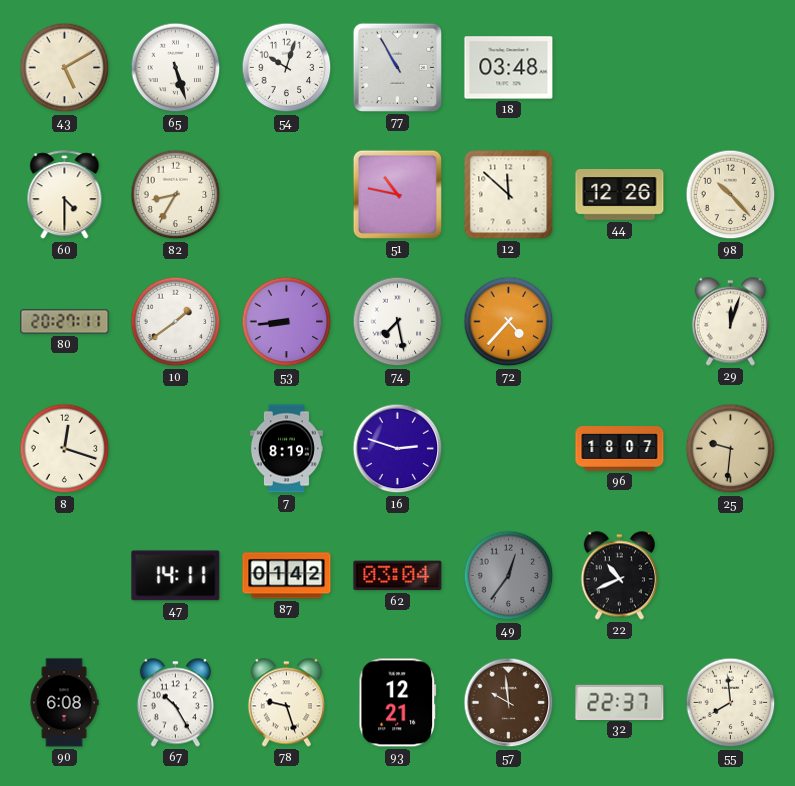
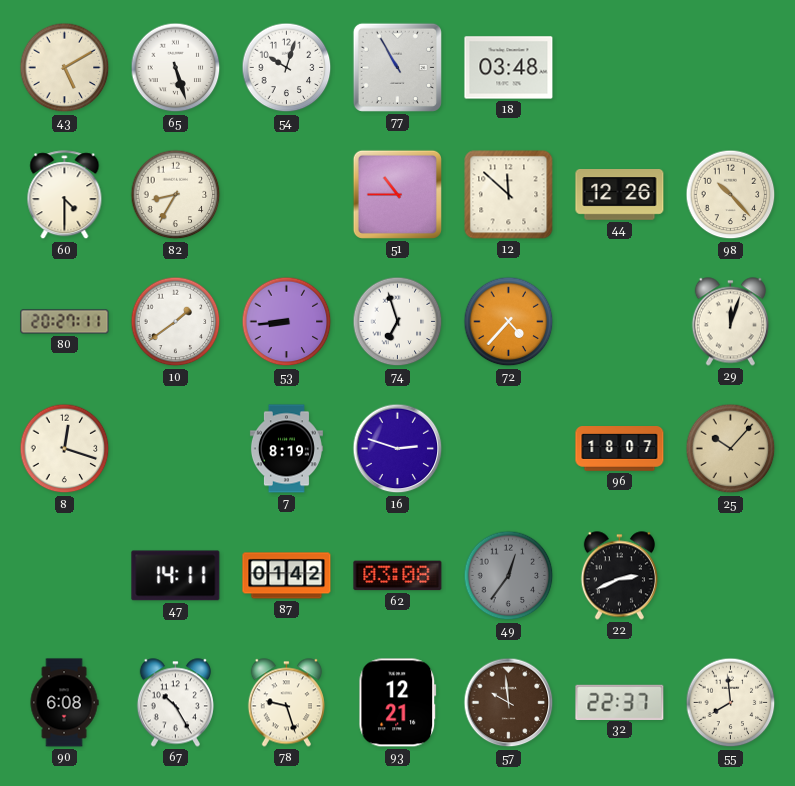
51: 10:47 -> 10:45
74: 7:28 -> 6:57
25: 9:31 -> 10:07
62: 03:04 -> 03:08
22: 10:41 -> 2:41
